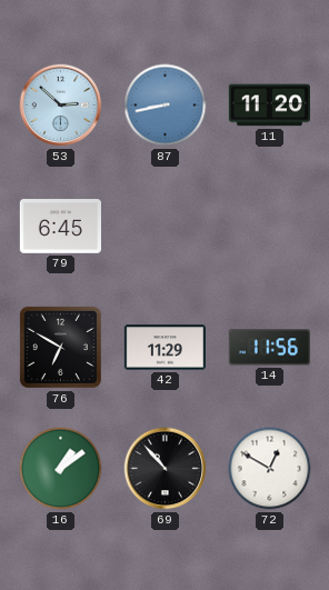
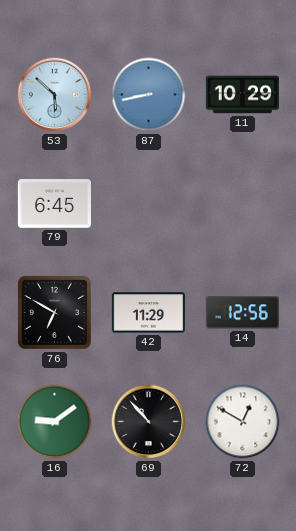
53: 2:52 -> 5:52
11: 11:20 -> 10:29
14: 11:56 -> 12:56
16: 1:09 -> 9:09
